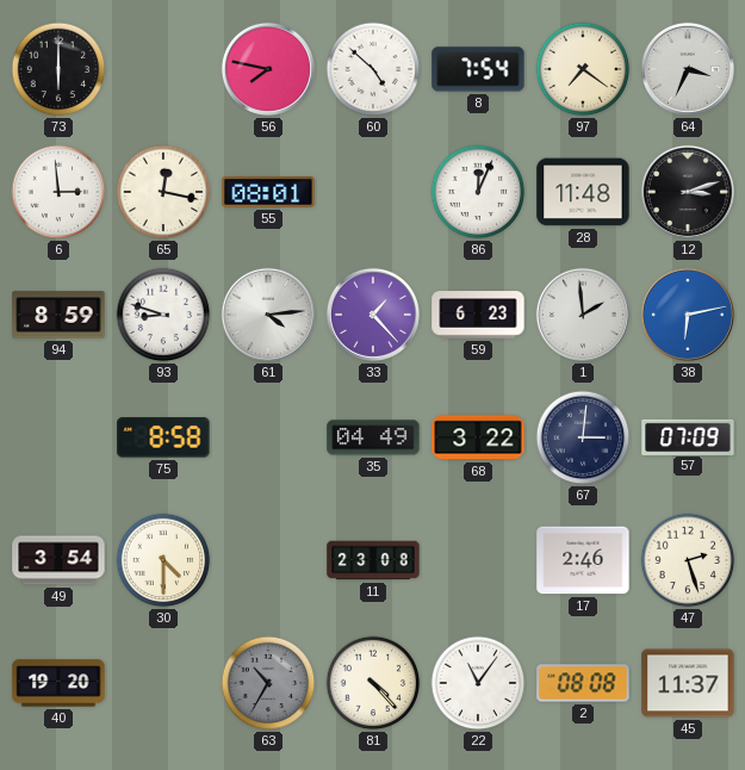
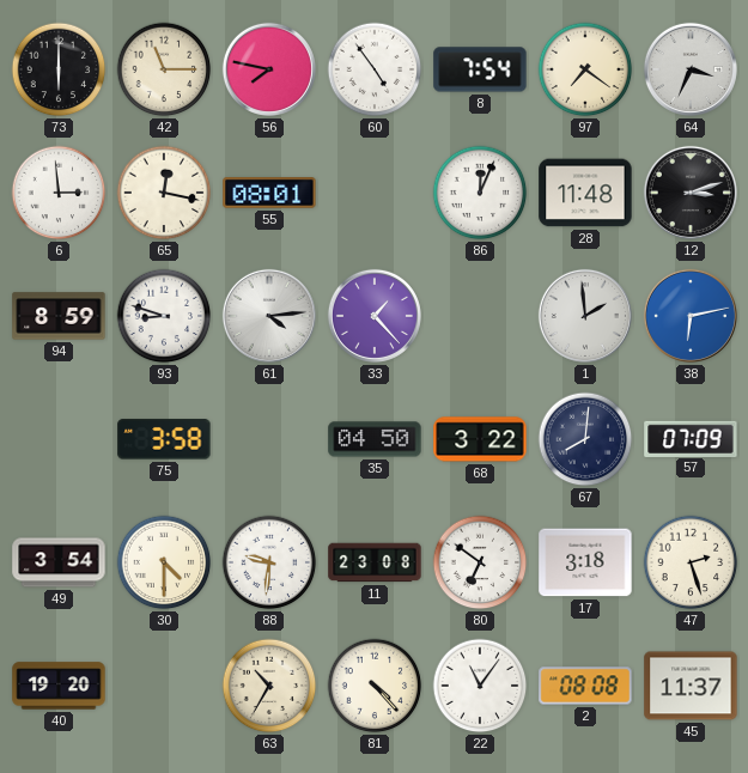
42: none -> 11:15
60: 4:52 -> 4:54
59: 6:23 -> none
75: 8:58 -> 3:58
35: 04:49 -> 04:50
67: 3:01 -> 8:01
88: none -> 9:31
80: none -> 6:51
17: 2:46 -> 3:18
63 dial: grey -> cream
